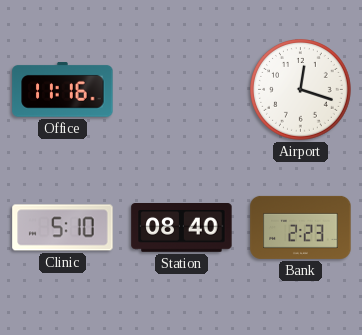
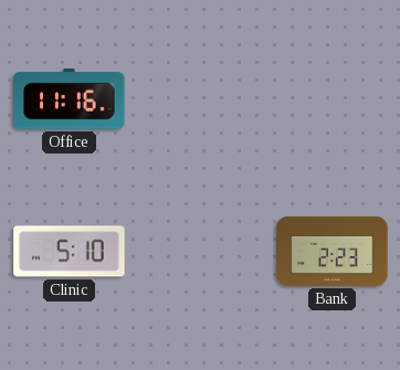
Airport: 12:18 -> none
Station: 08:40 -> none
